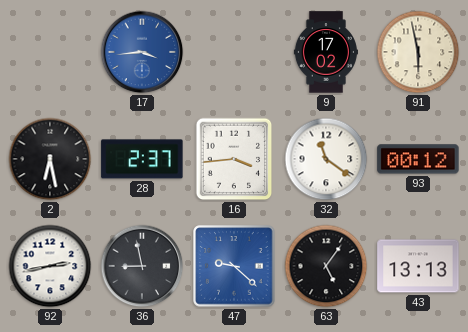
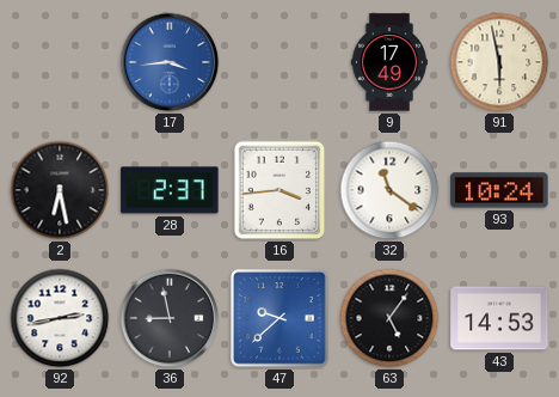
9: 17:02 -> 17:49
93: 00:12 -> 10:24
47: 9:22 -> 9:38
43: 13:13 -> 14:53
